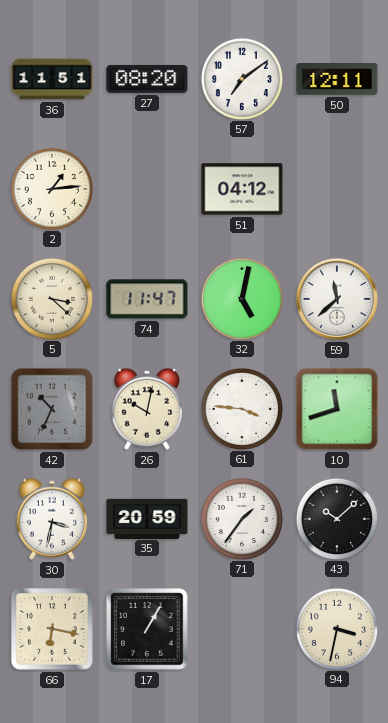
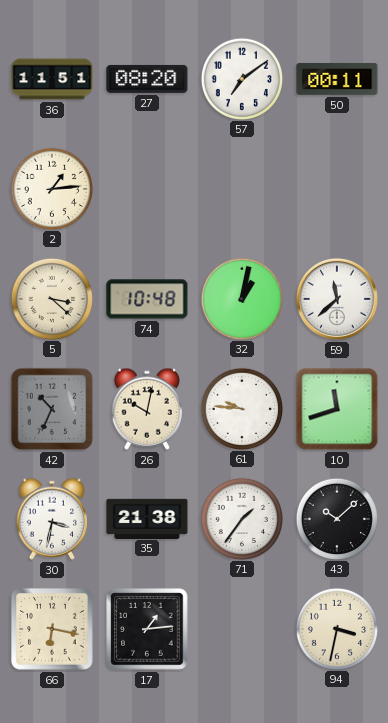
50: 12:11 -> 00:11
51: 04:12 -> none
74: 11:47 -> 10:48
32: 5:02 -> 1:02
61: 3:46 -> 9:46
35: 20:59 -> 21:38
17: 1:05 -> 1:14
